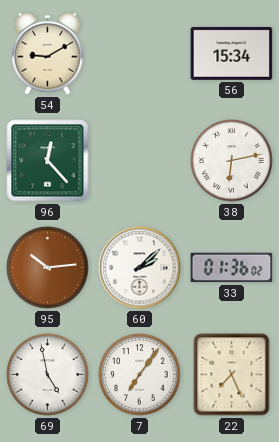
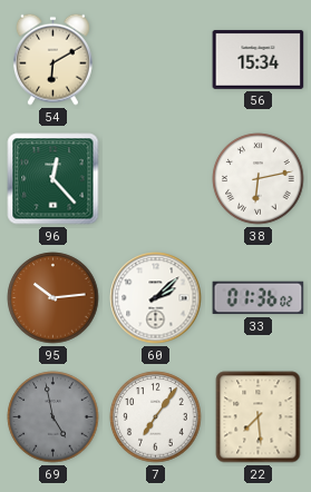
54: 9:10 -> 6:10
69 dial: white -> grey
22: 7:26 -> 7:29
